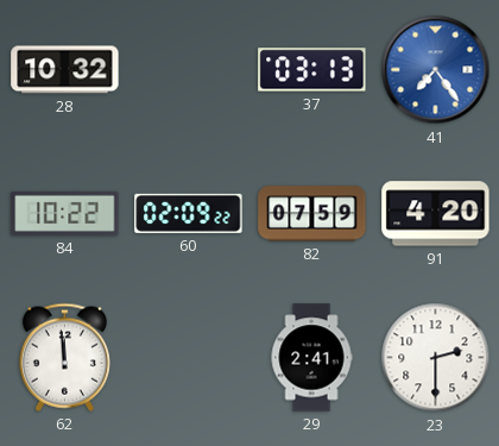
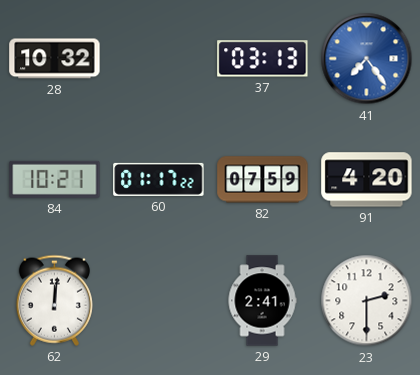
84: 10:22 -> 10:21
60: 02:09 -> 01:17
62: 11:59 -> 12:01
